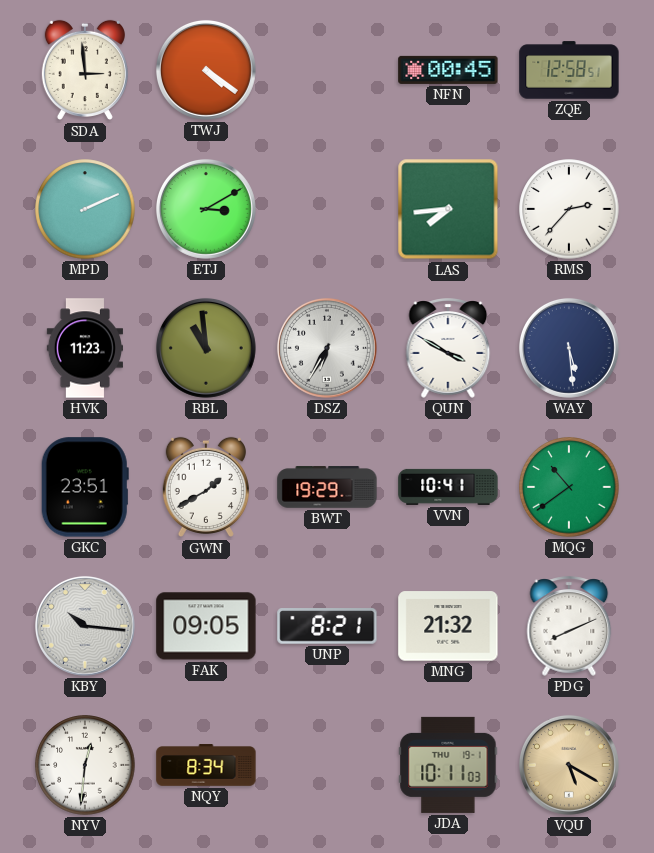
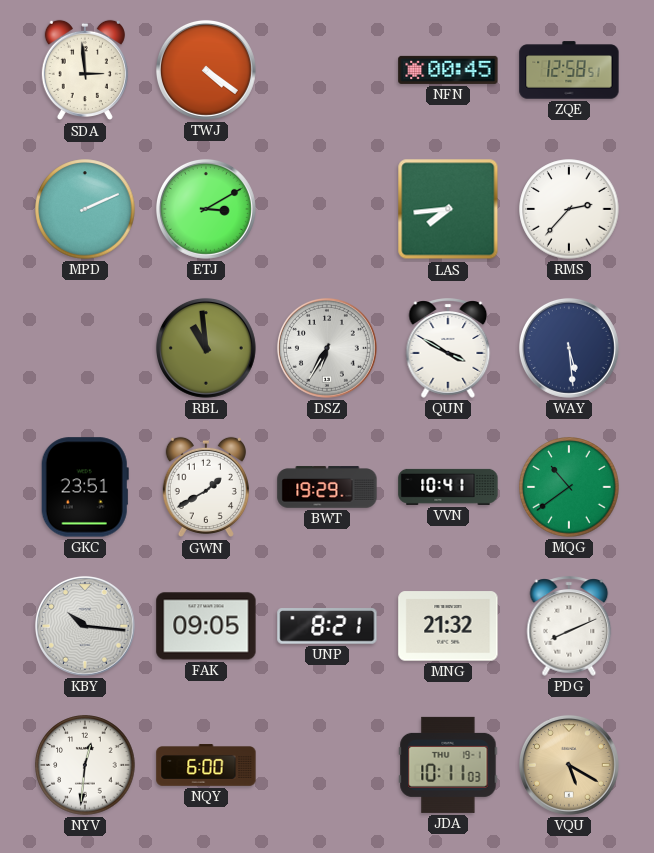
HVK: 11:23 -> none
NQY: 8:34 -> 6:00
